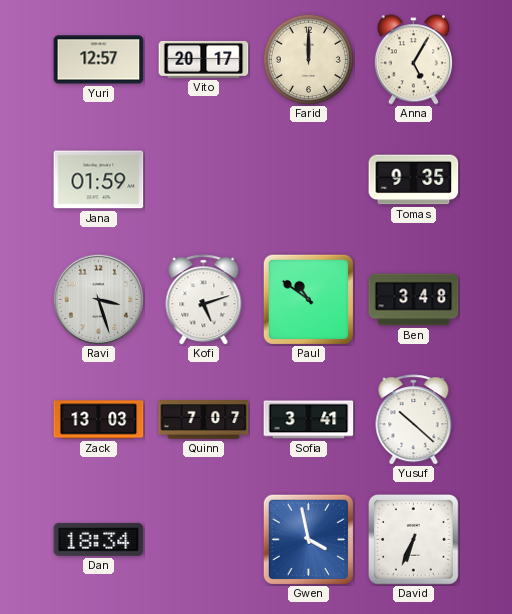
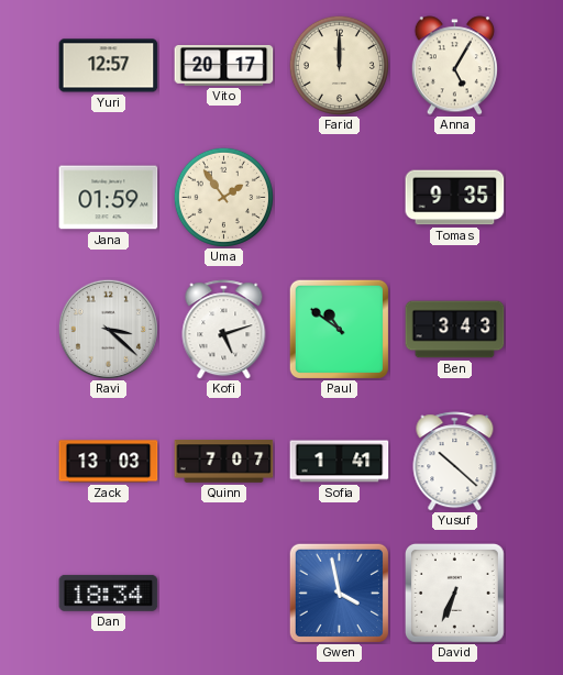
Uma: none -> 1:54
Ravi: 3:27 -> 3:22
Ben: 3:48 -> 3:43
Sofia: 3:41 -> 1:41
